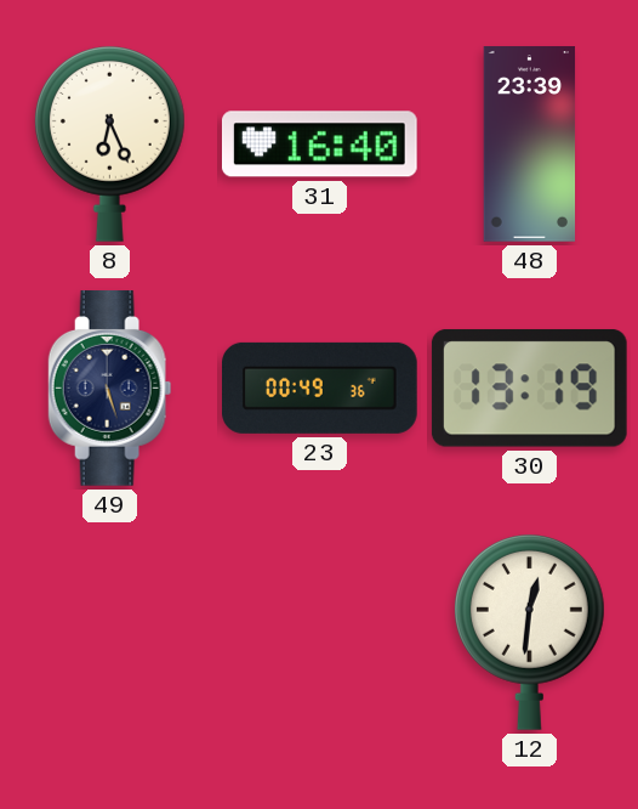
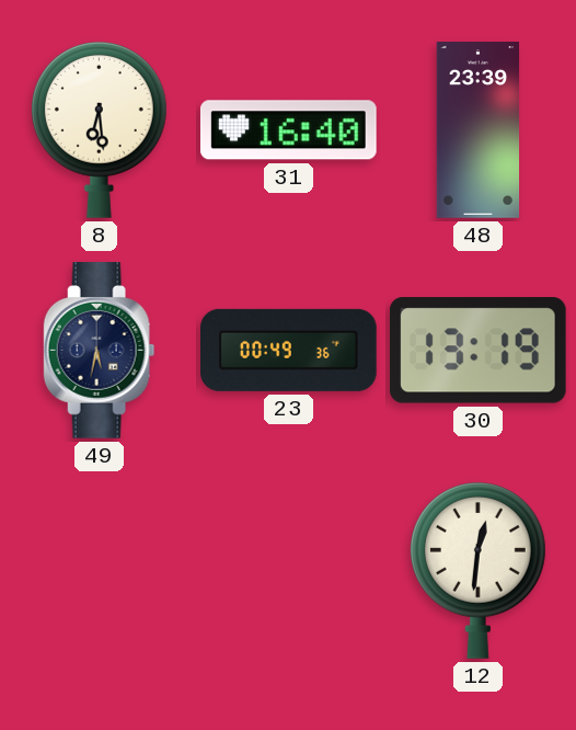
8: 6:26 -> 6:29
49: 5:27 -> 5:32
